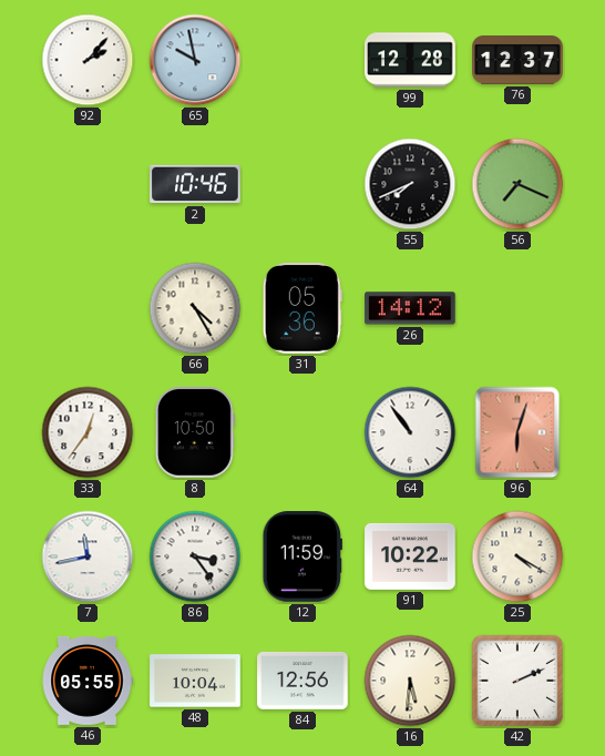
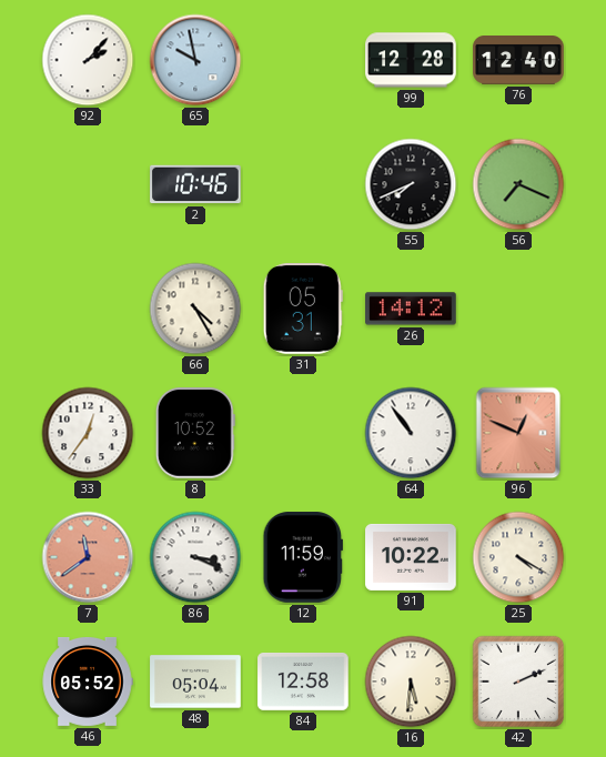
76: 12:37 -> 12:40
31: 05:36 -> 05:31
8: 10:50 -> 10:52
96: 6:03 -> 12:49
7: 11:43 -> 11:39
7 dial: white -> salmon
86: 3:24 -> 3:19
46: 05:55 -> 05:52
48: 10:04 -> 05:04
84: 12:56 -> 12:58
